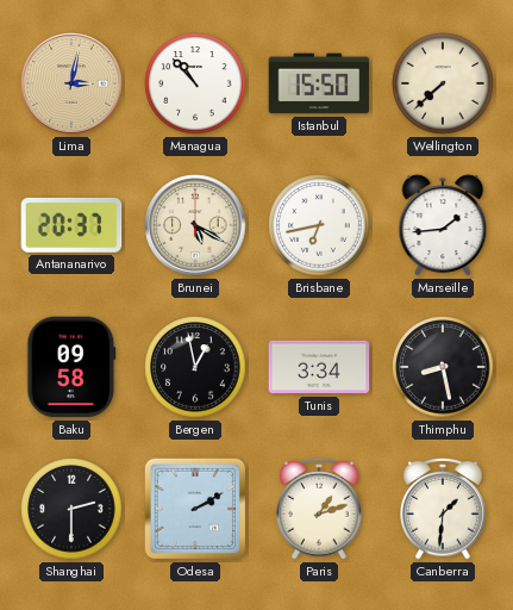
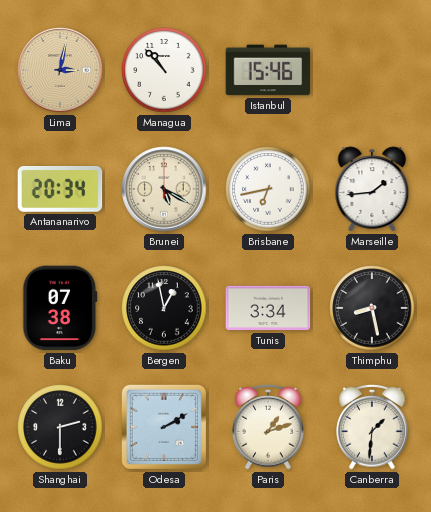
Istanbul: 15:50 -> 15:46
Wellington: 7:38 -> none
Antananarivo: 20:37 -> 20:34
Baku: 09:58 -> 07:38
